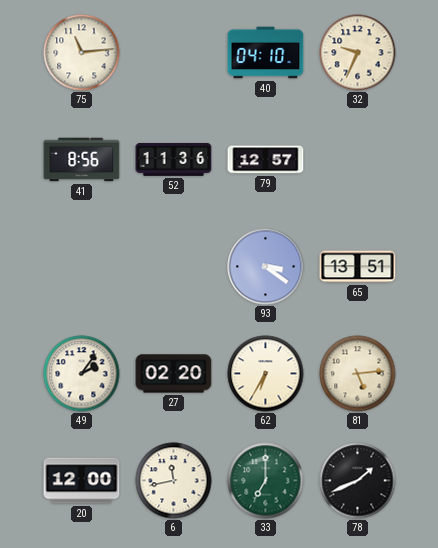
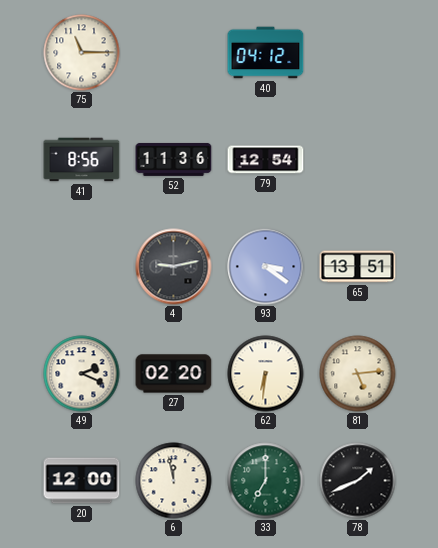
75: 11:14 -> 11:15
40: 04:10 -> 04:12
32: 9:34 -> none
79: 12:57 -> 12:54
4: none -> 9:13
49: 2:06 -> 2:19
62: 6:35 -> 6:31
6: 11:43 -> 11:58
